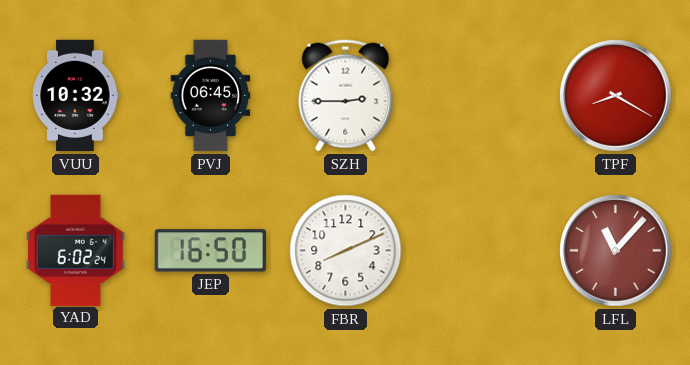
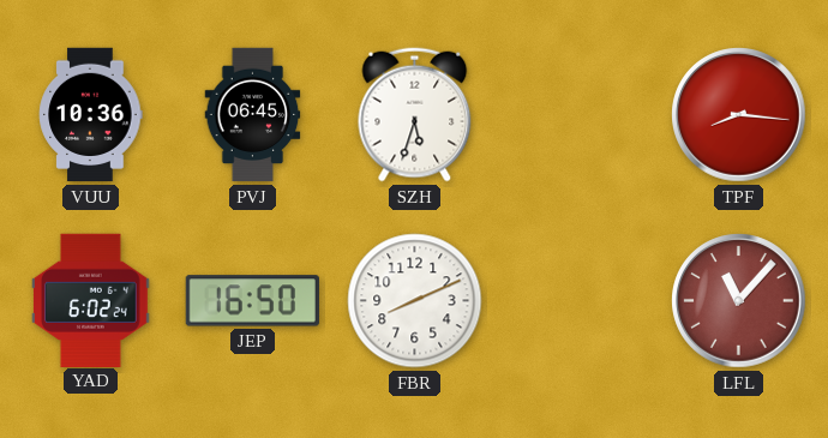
VUU: 10:32 -> 10:36
SZH: 2:45 -> 5:33
TPF: 8:20 -> 8:16
